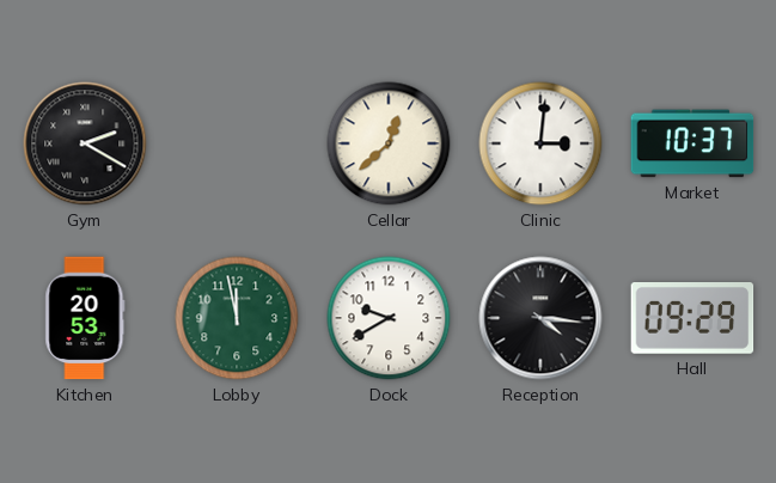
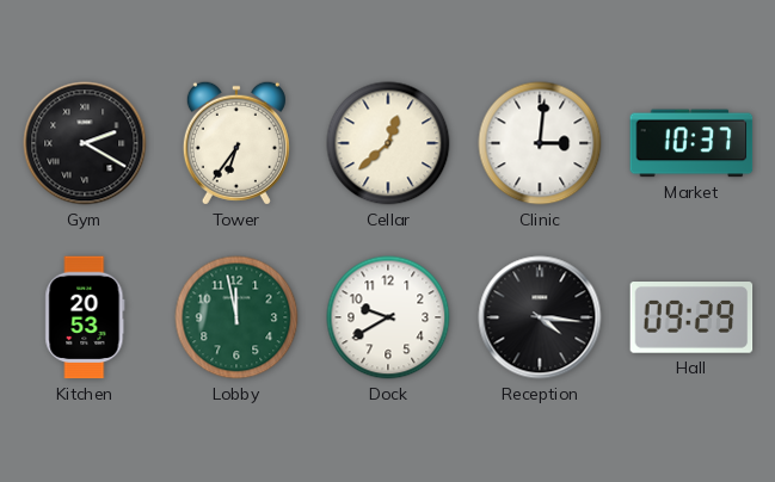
Tower: none -> 6:36
